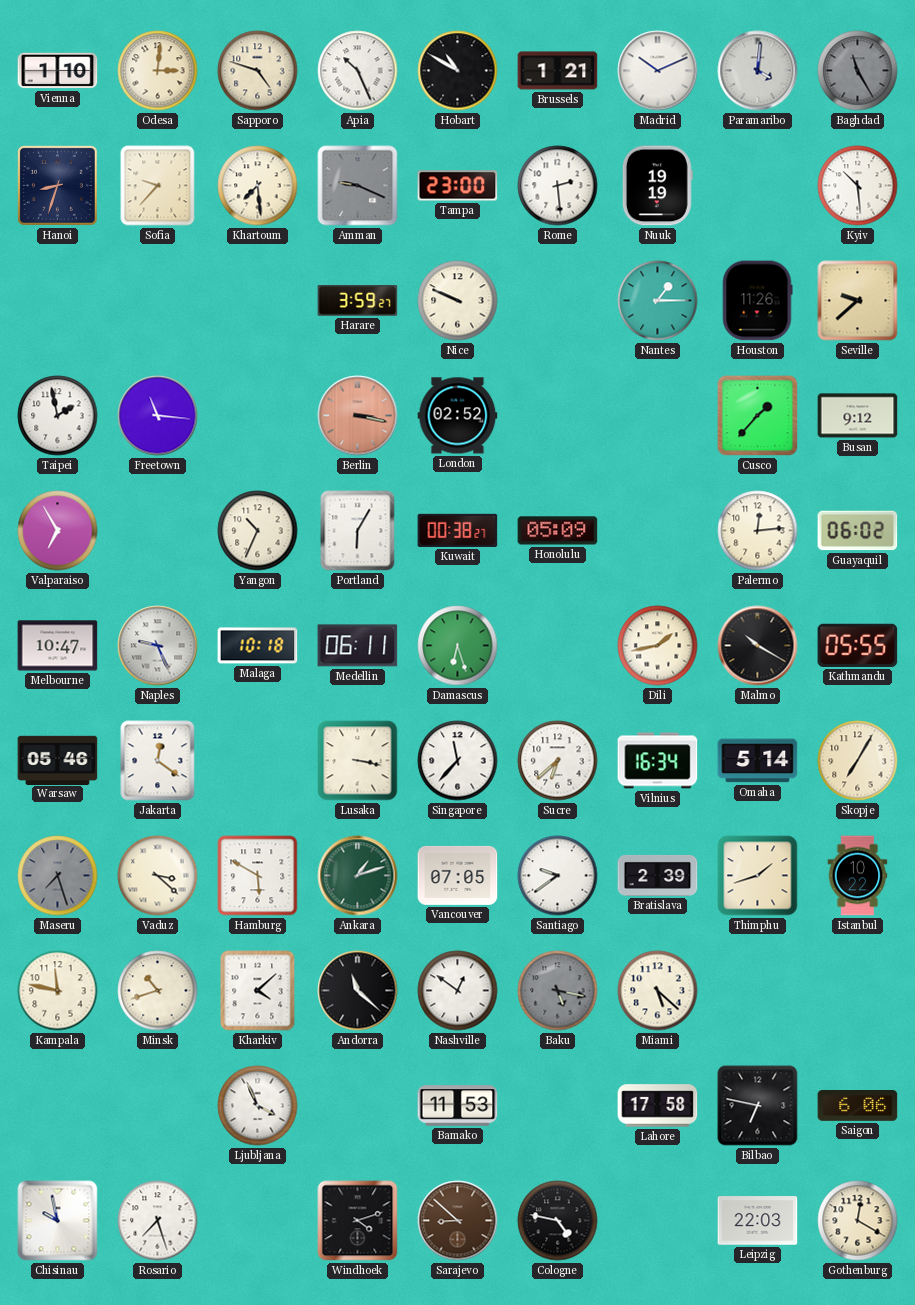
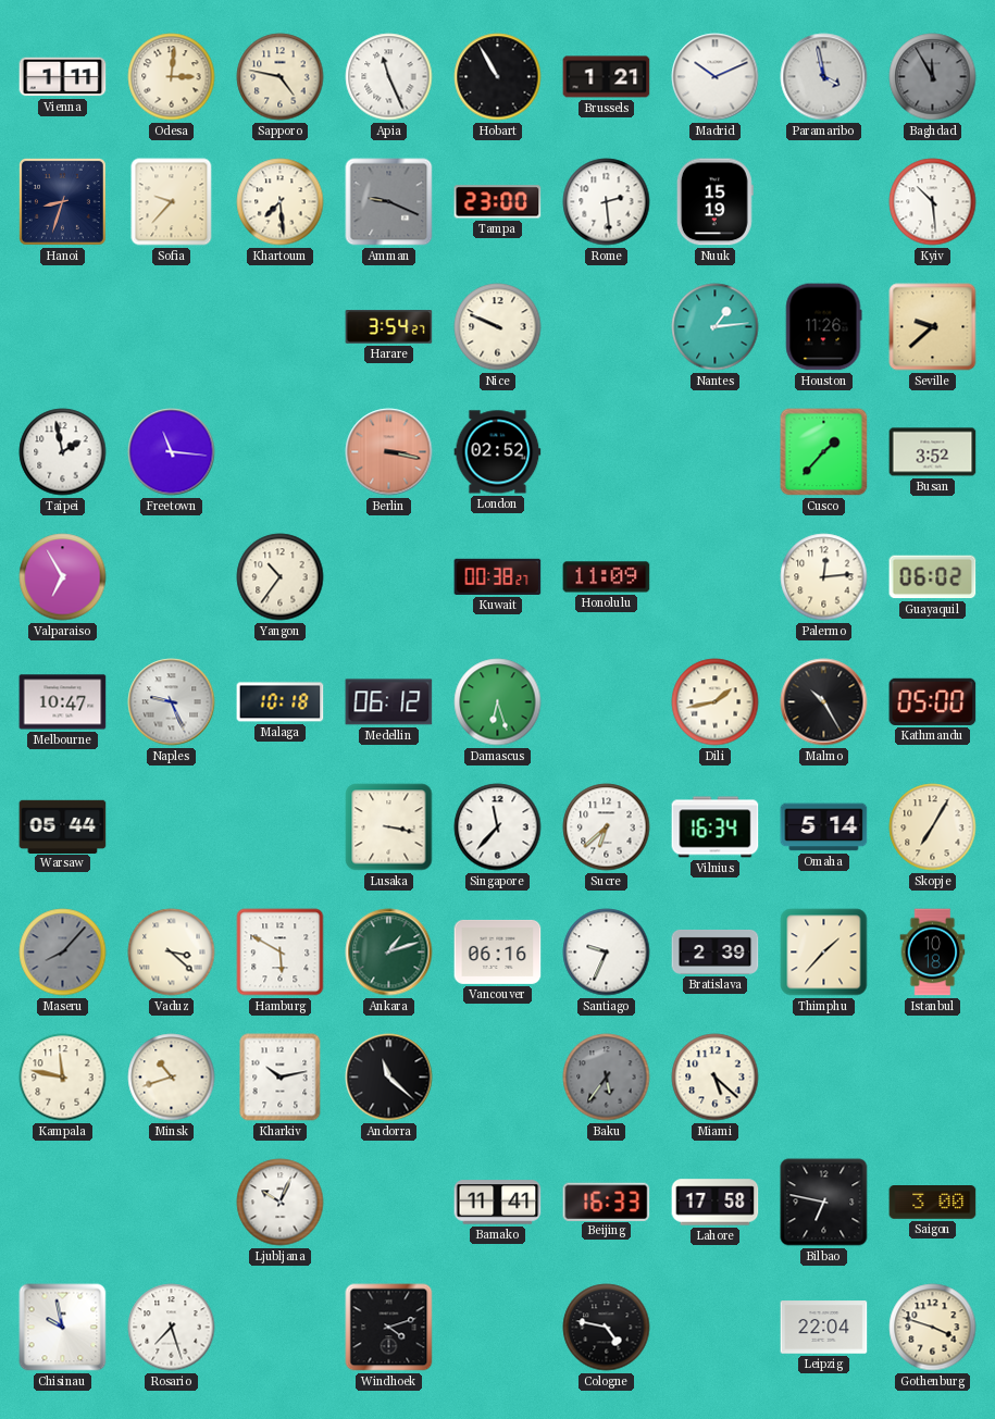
Vienna: 1:10 -> 1:11
Sapporo: 4:48 -> 4:47
Apia: 10:26 -> 11:26
Hobart: 10:50 -> 10:55
Paramaribo: 4:01 -> 3:58
Baghdad: 11:25 -> 11:55
Nuuk: 19:19 -> 15:19
Harare: 3:59 -> 3:54
Nantes: 1:15 -> 1:14
Busan: 9:12 -> 3:52
Yangon: 10:34 -> 10:36
Portland: 6:05 -> none
Honolulu: 05:09 -> 11:09
Medellin: 06:11 -> 06:12
Malmo: 10:20 -> 10:25
Kathmandu: 05:55 -> 05:00
Warsaw: 05:46 -> 05:44
Jakarta: 12:21 -> none
Maseru: 7:27 -> 8:07
Vancouver: 07:05 -> 06:16
Santiago: 9:39 -> 9:34
Thimphu: 1:42 -> 1:37
Istanbul: 10:22 -> 10:18
Kharkiv: 4:08 -> 10:13
Nashville: 12:51 -> none
Baku: 5:17 -> 5:36
Ljubljana: 3:56 -> 10:04
Bamako: 11:53 -> 11:41
Beijing: none -> 16:33
Saigon: 6:06 -> 3:00
Sarajevo: 8:52 -> none
Leipzig: 22:03 -> 22:04
Gothenburg: 12:20 -> 3:48
